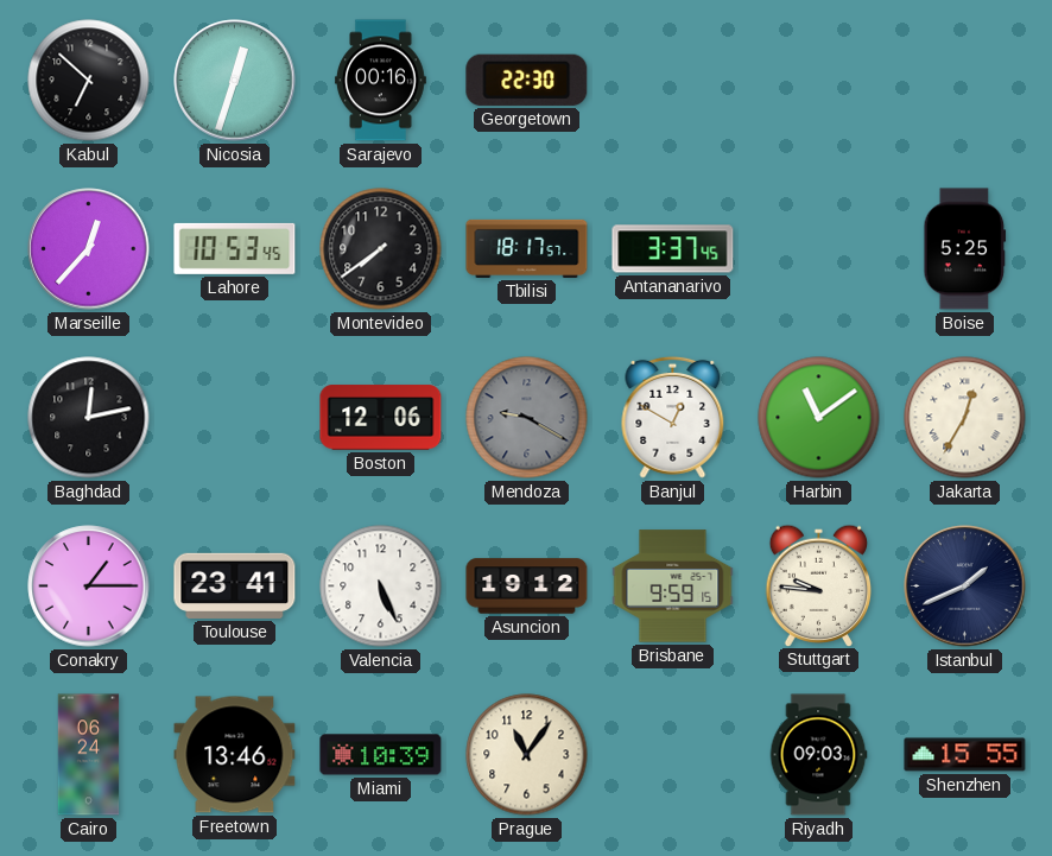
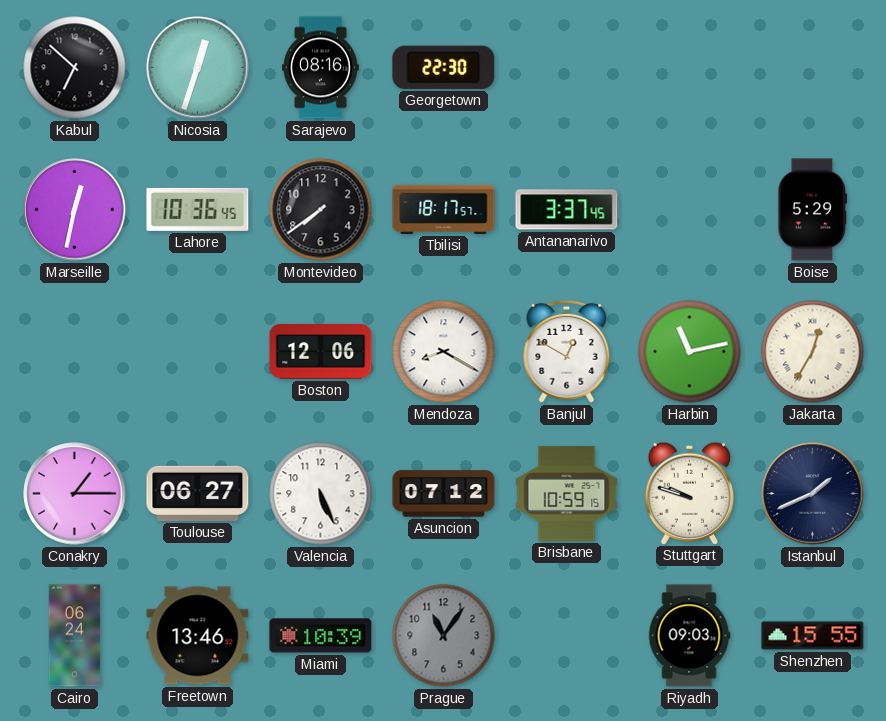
Sarajevo: 00:16 -> 08:16
Marseille: 12:37 -> 12:32
Lahore: 10:53 -> 10:36
Boise: 5:25 -> 5:29
Baghdad: 12:13 -> none
Mendoza: 9:20 -> 8:20
Mendoza dial: grey -> white
Harbin: 11:09 -> 11:13
Toulouse: 23:41 -> 06:27
Asuncion: 19:12 -> 07:12
Brisbane: 9:59 -> 10:59
Stuttgart: 9:46 -> 9:48
Prague dial: cream -> grey
